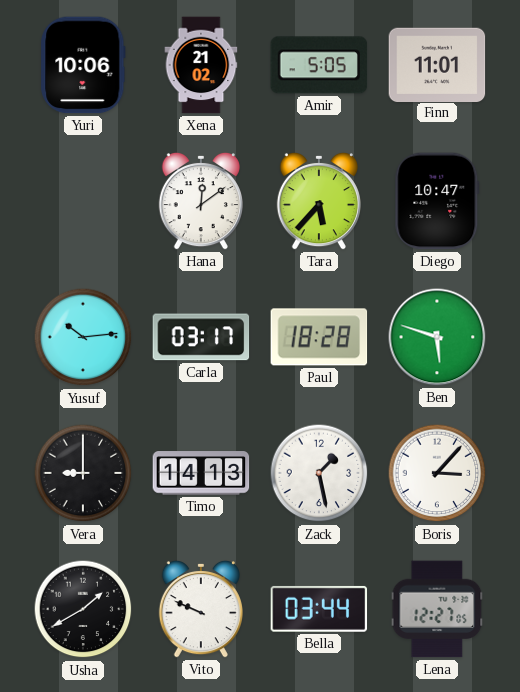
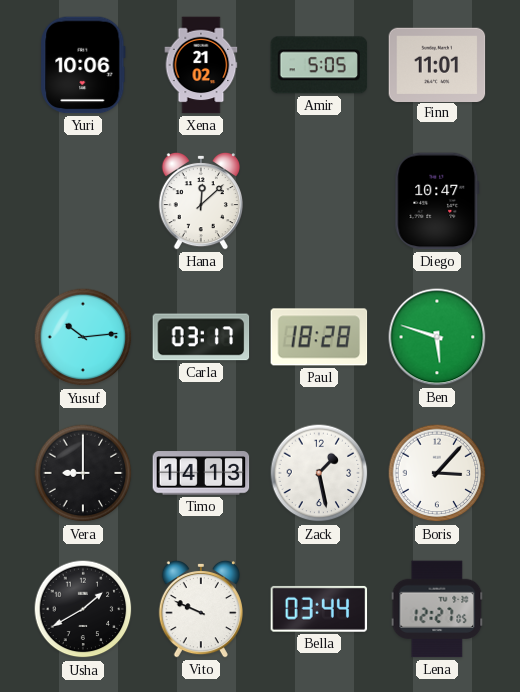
Hana: 12:09 -> 12:08
Tara: 5:37 -> none
